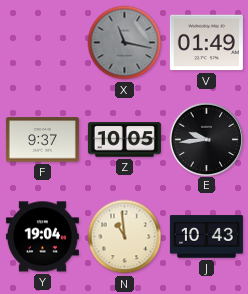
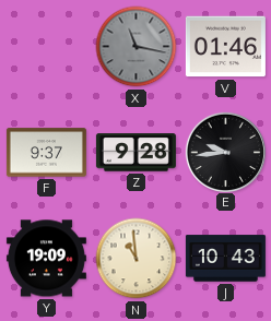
V: 01:49 -> 01:46
Z: 10:05 -> 9:28
Y: 19:04 -> 19:09
